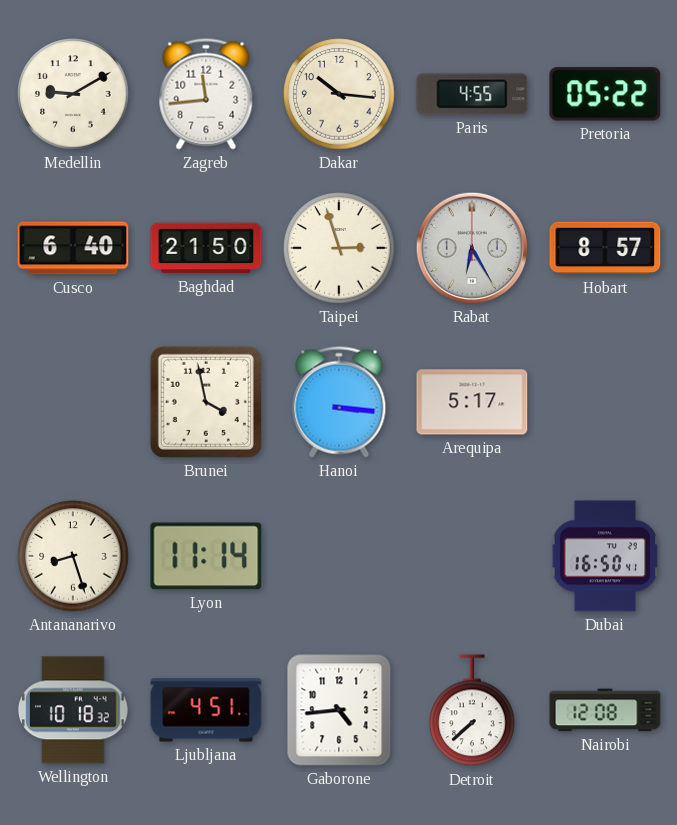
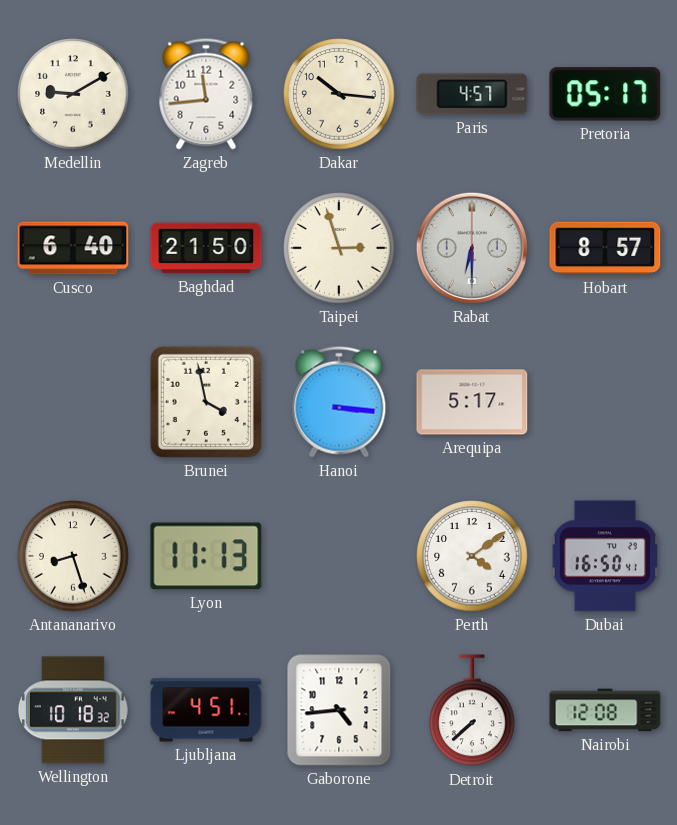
Paris: 4:55 -> 4:57
Pretoria: 05:22 -> 05:17
Rabat: 6:25 -> 6:30
Lyon: 11:14 -> 11:13
Perth: none -> 4:09
